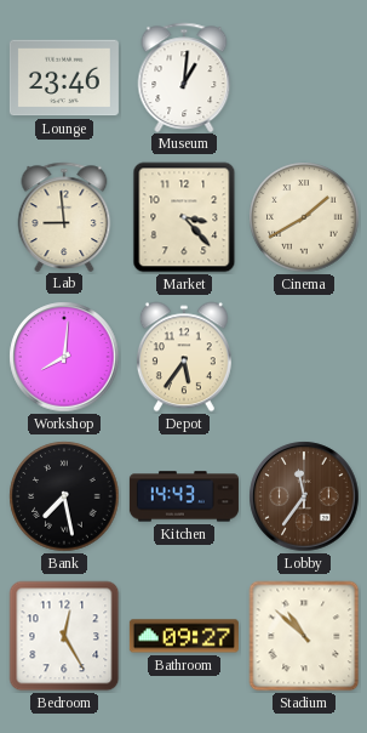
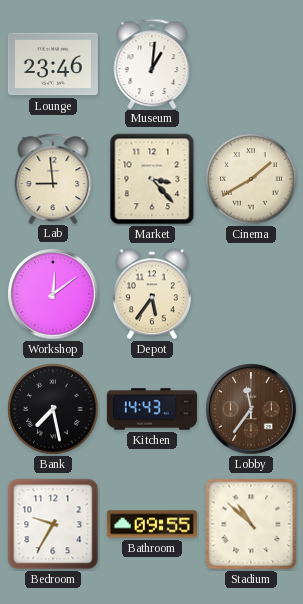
Workshop: 8:01 -> 12:09
Bedroom: 12:25 -> 9:35
Bathroom: 09:27 -> 09:55
